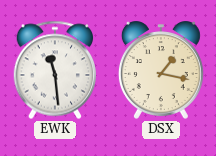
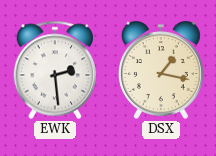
EWK: 11:29 -> 2:29
